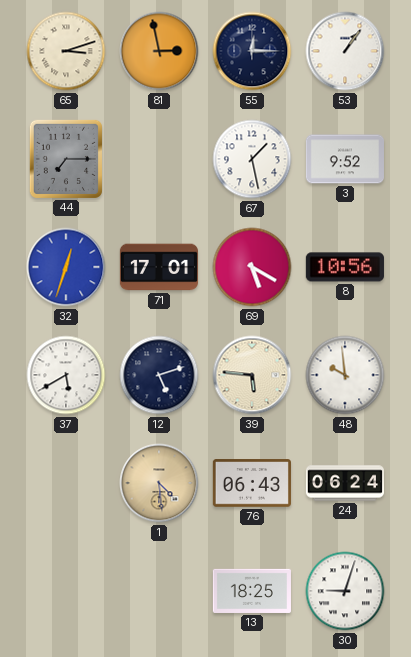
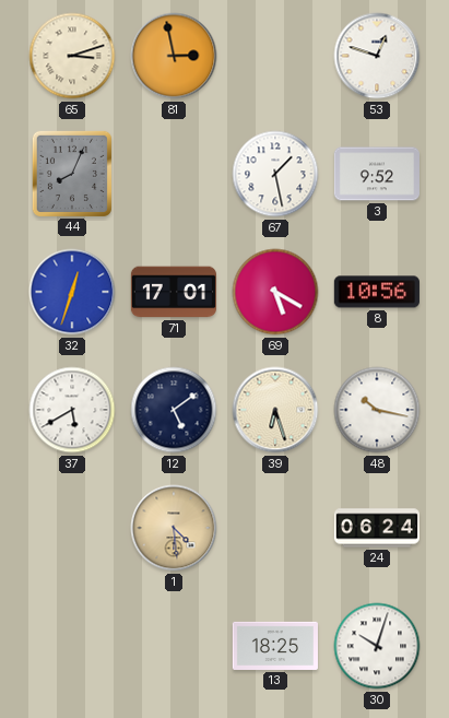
55: 12:15 -> none
53: 1:06 -> 12:48
44: 7:15 -> 8:04
12: 5:12 -> 5:09
39: 5:46 -> 6:27
48: 9:59 -> 10:17
76: 06:43 -> none
30: 9:03 -> 10:03
